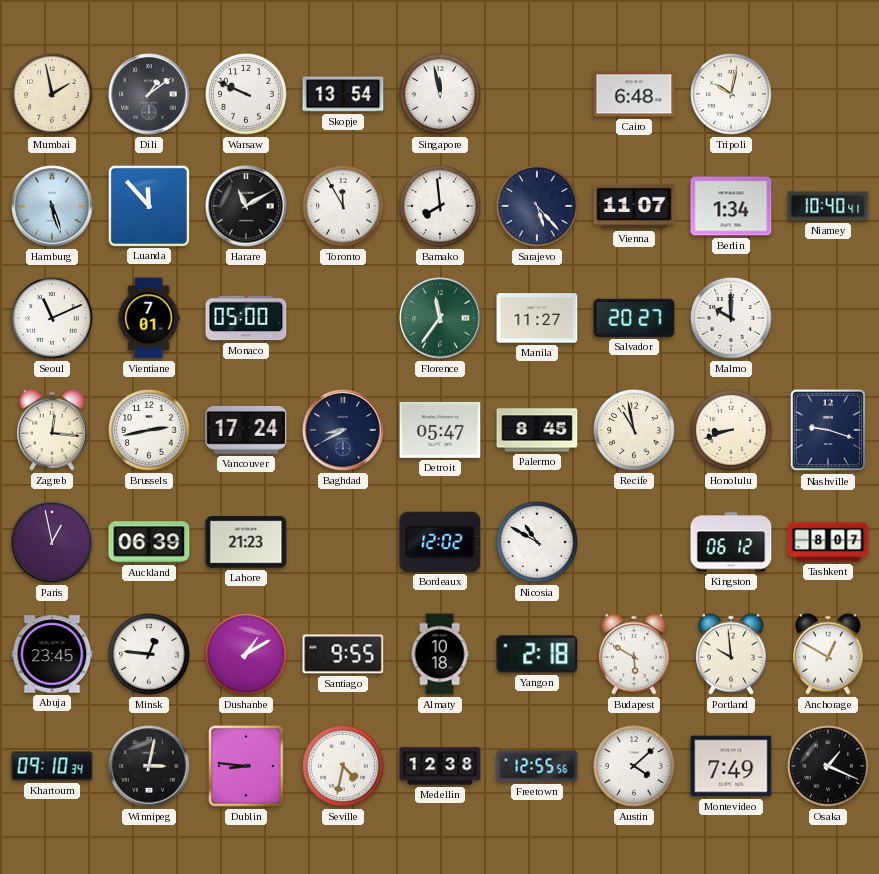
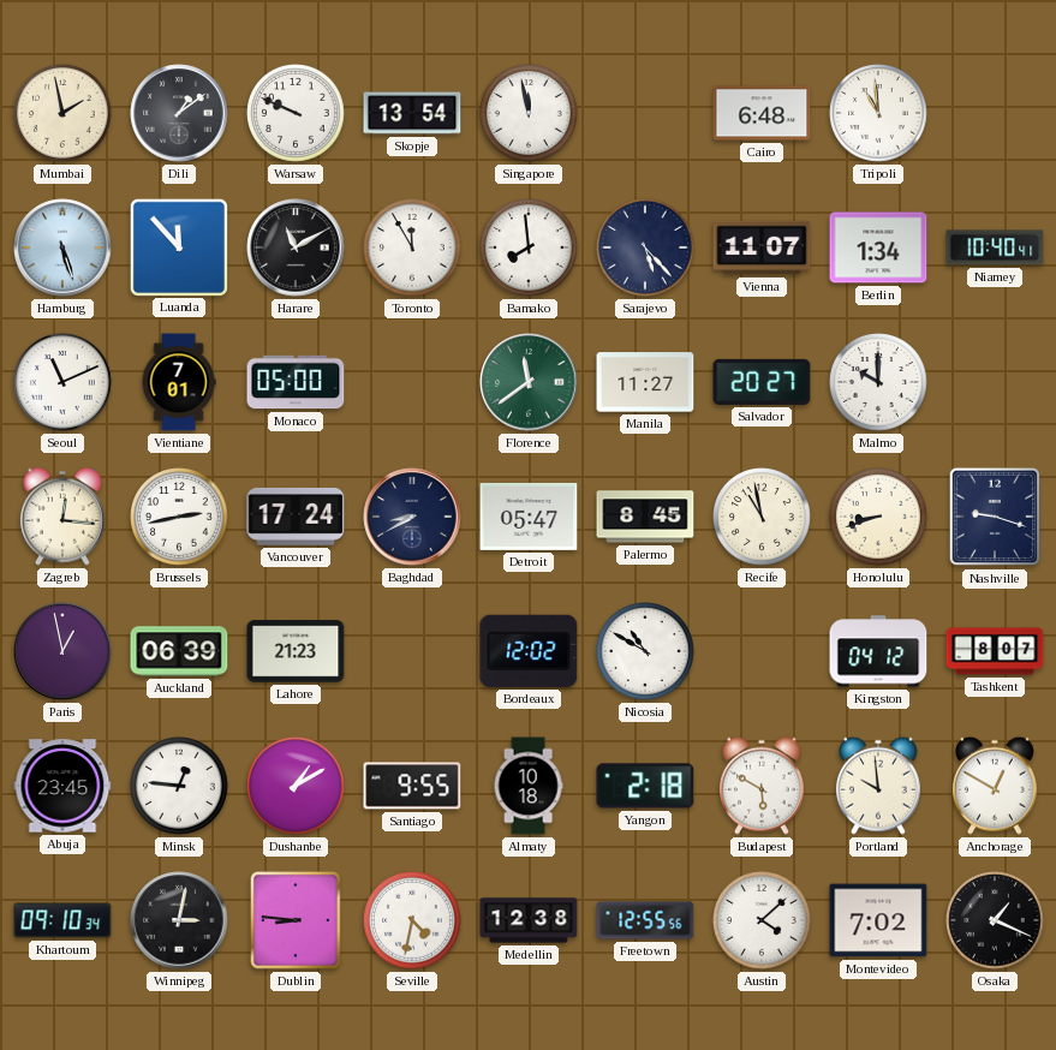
Tripoli: 10:02 -> 10:59
Florence: 11:36 -> 11:39
Kingston: 06:12 -> 04:12
Montevideo: 7:49 -> 7:02
